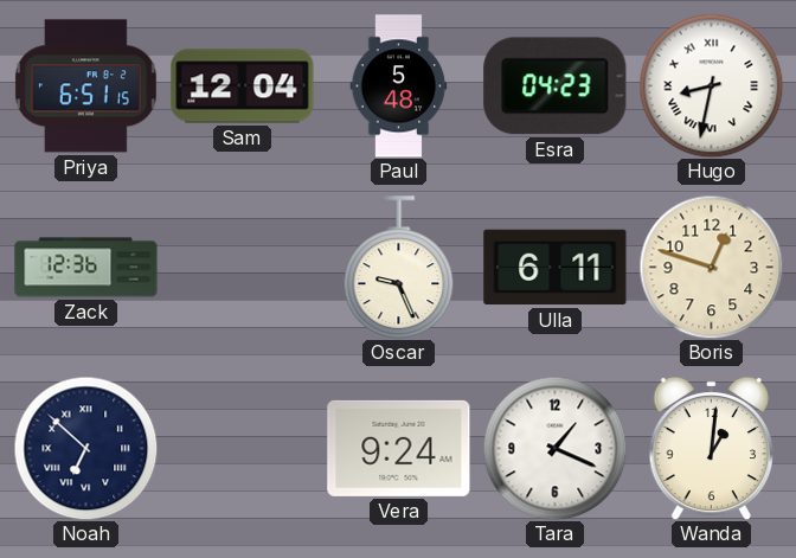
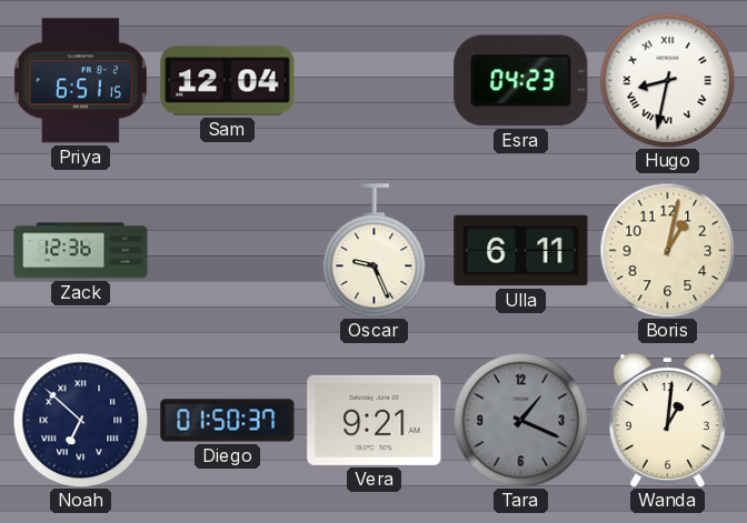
Paul: 5:48 -> none
Boris: 12:48 -> 1:02
Diego: none -> 01:50
Vera: 9:24 -> 9:21
Tara dial: white -> grey
